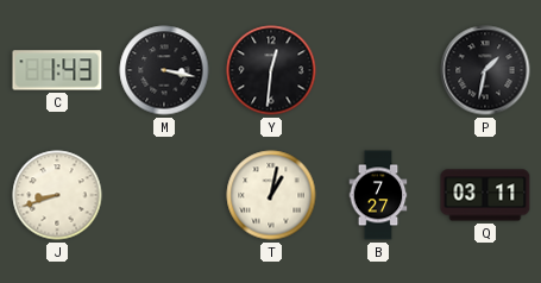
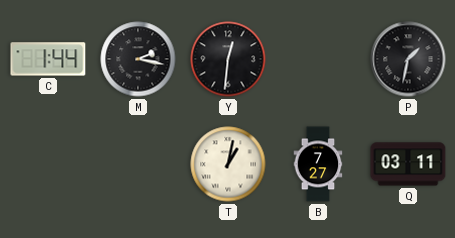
C: 1:43 -> 1:44
M: 3:17 -> 2:17
J: 8:42 -> none
